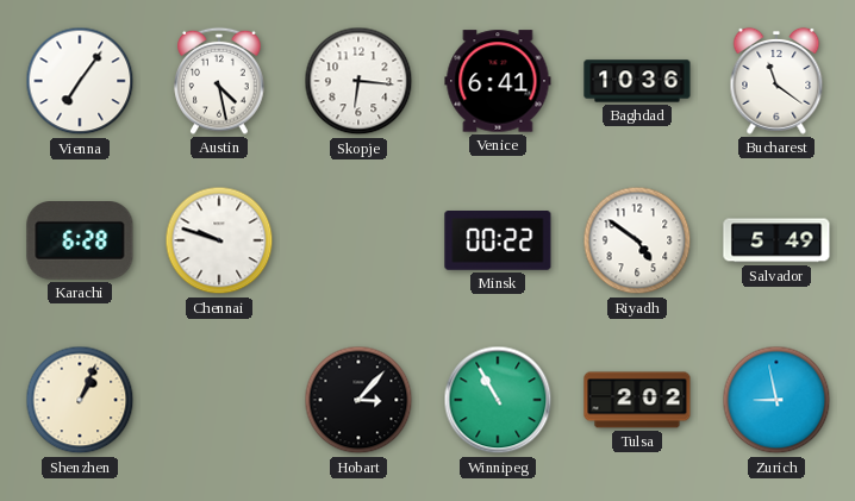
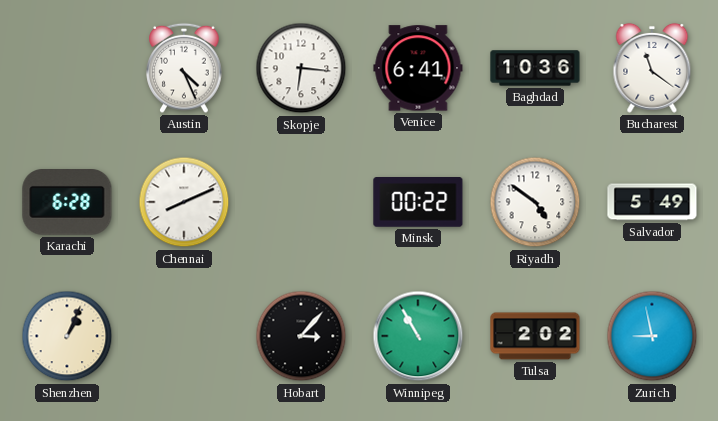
Vienna: 7:06 -> none
Austin: 4:28 -> 4:26
Chennai: 9:48 -> 8:11
